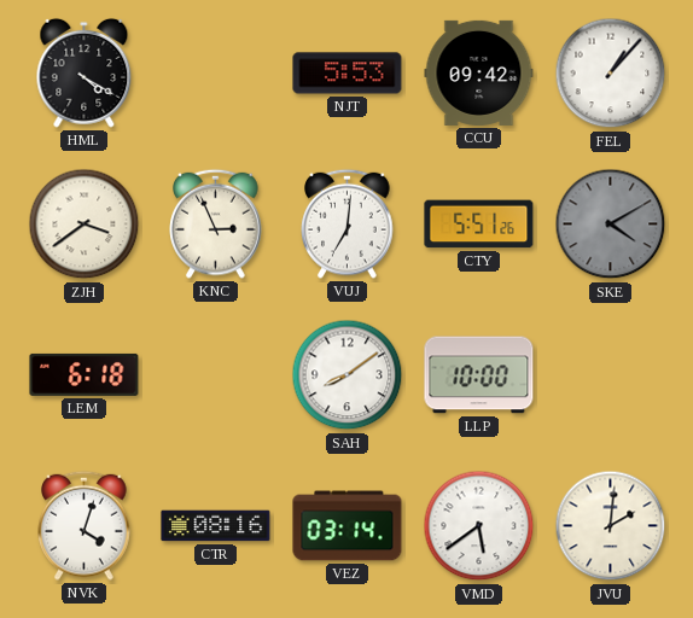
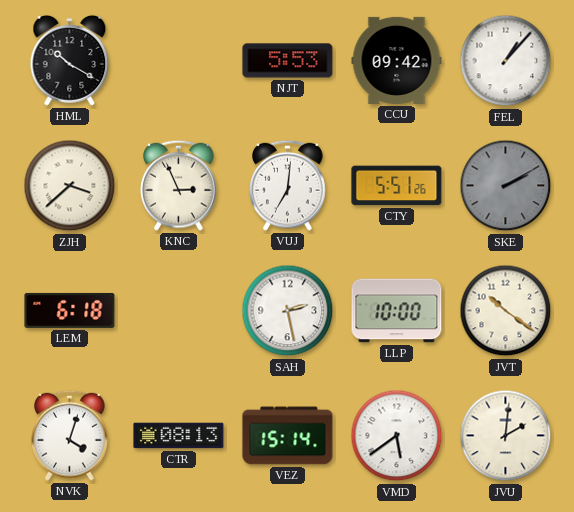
HML: 4:20 -> 10:20
ZJH: 3:39 -> 3:38
SKE: 4:10 -> 2:10
SAH: 8:09 -> 2:28
JVT: none -> 10:21
CTR: 08:16 -> 08:13
VEZ: 03:14 -> 15:14
